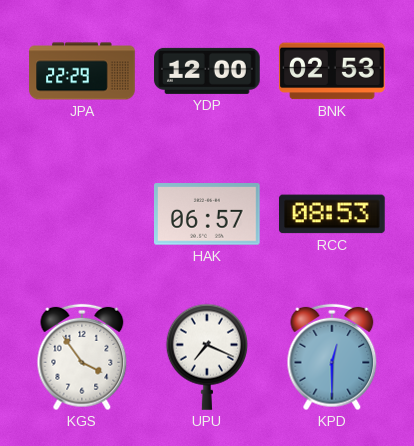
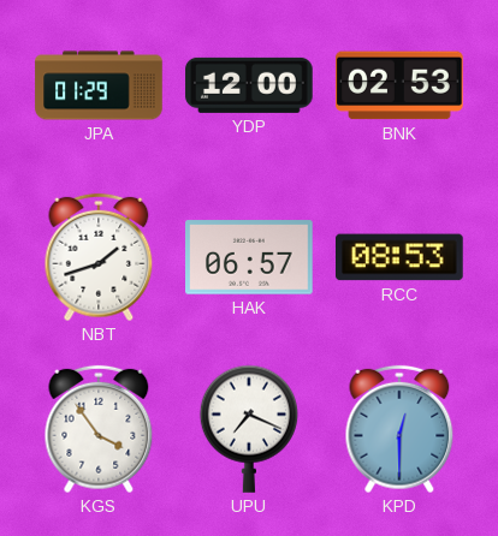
JPA: 22:29 -> 01:29
NBT: none -> 1:42
